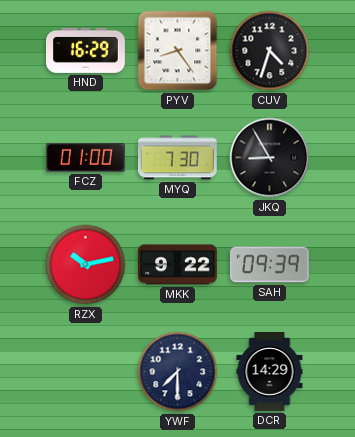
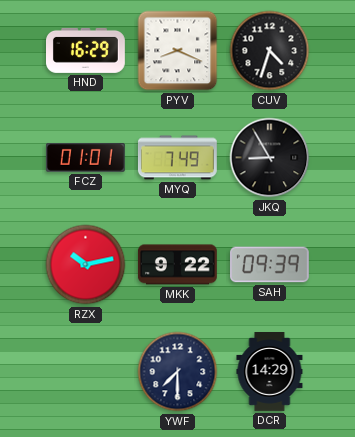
PYV: 8:24 -> 8:19
FCZ: 01:00 -> 01:01
MYQ: 7:30 -> 7:49
